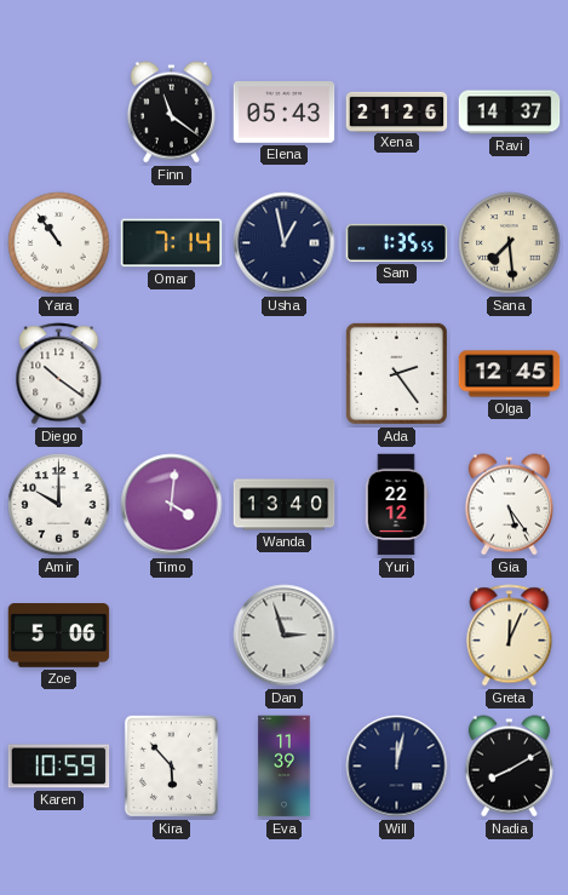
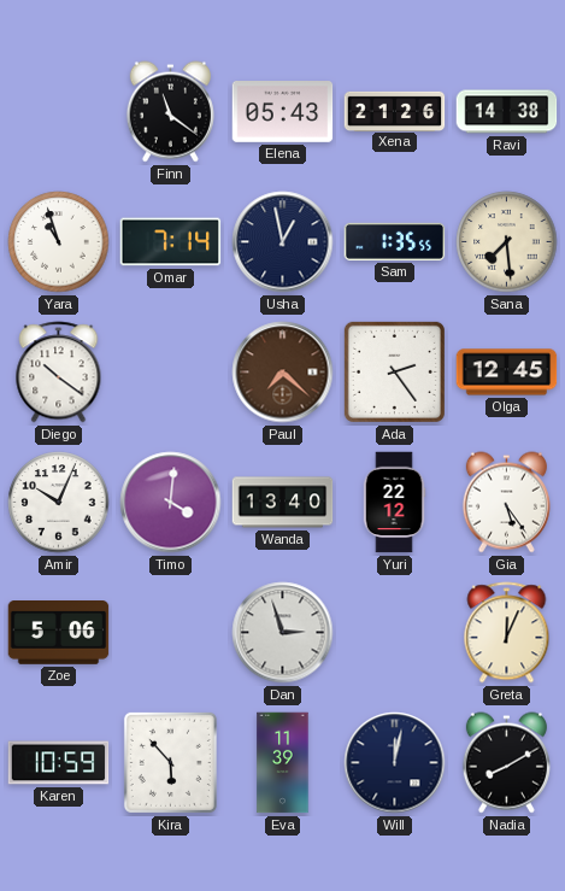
Ravi: 14:37 -> 14:38
Yara: 10:54 -> 10:57
Paul: none -> 7:22
Amir: 10:00 -> 10:04
